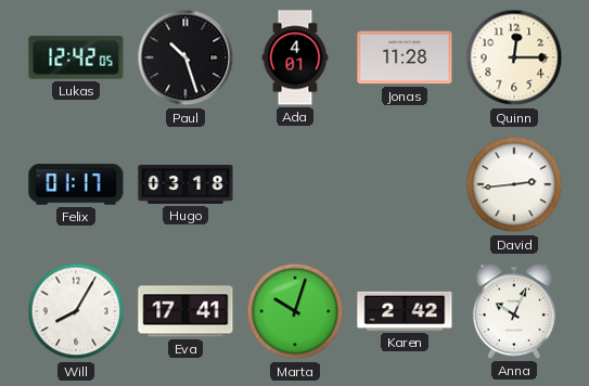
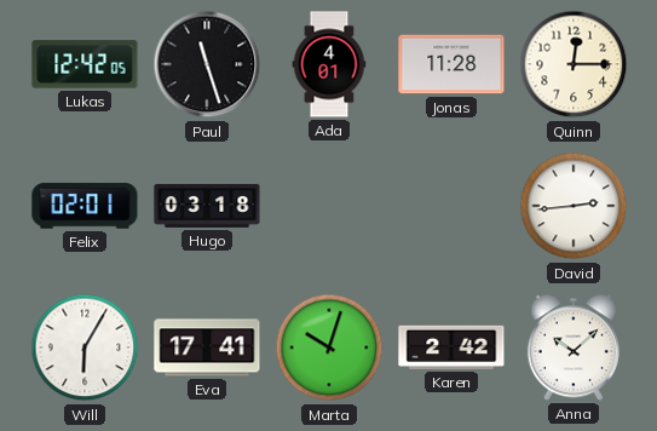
Paul: 10:27 -> 11:27
Felix: 01:17 -> 02:01
Will: 8:05 -> 6:05
Anna: 10:04 -> 10:08
